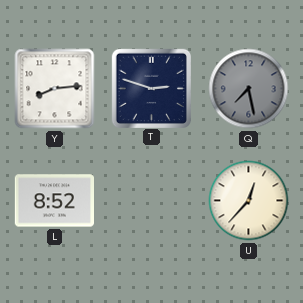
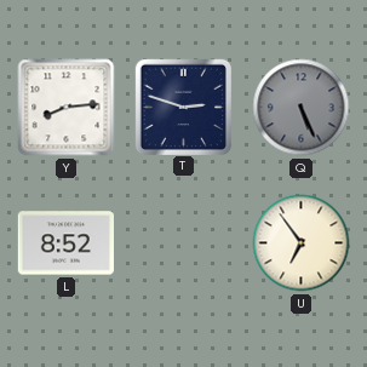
Q: 7:28 -> 5:26
U: 12:37 -> 6:54
